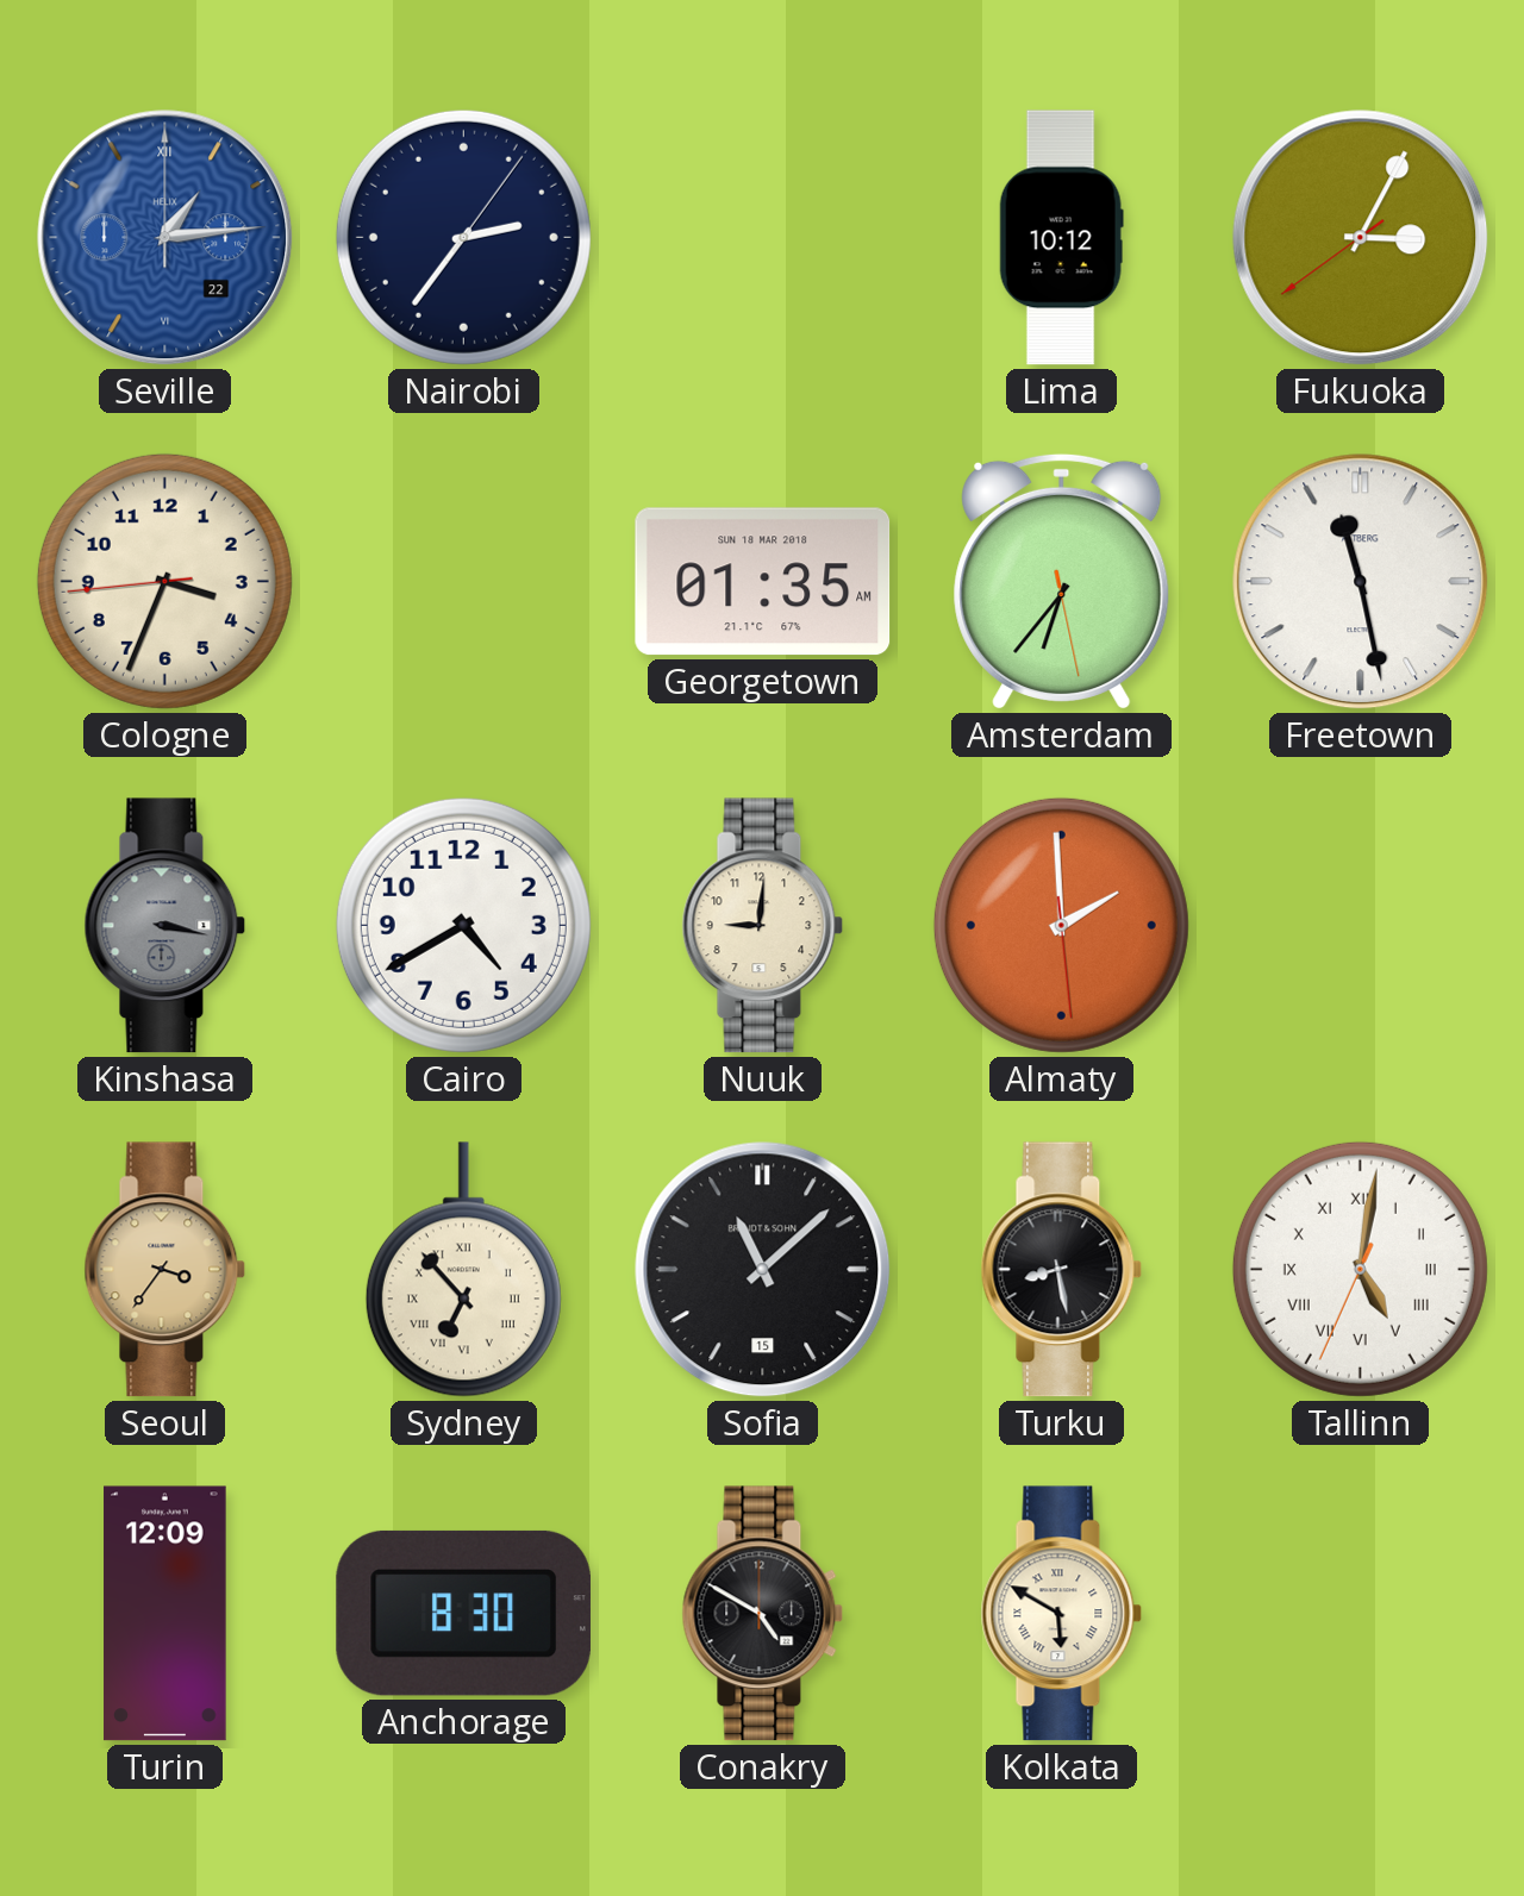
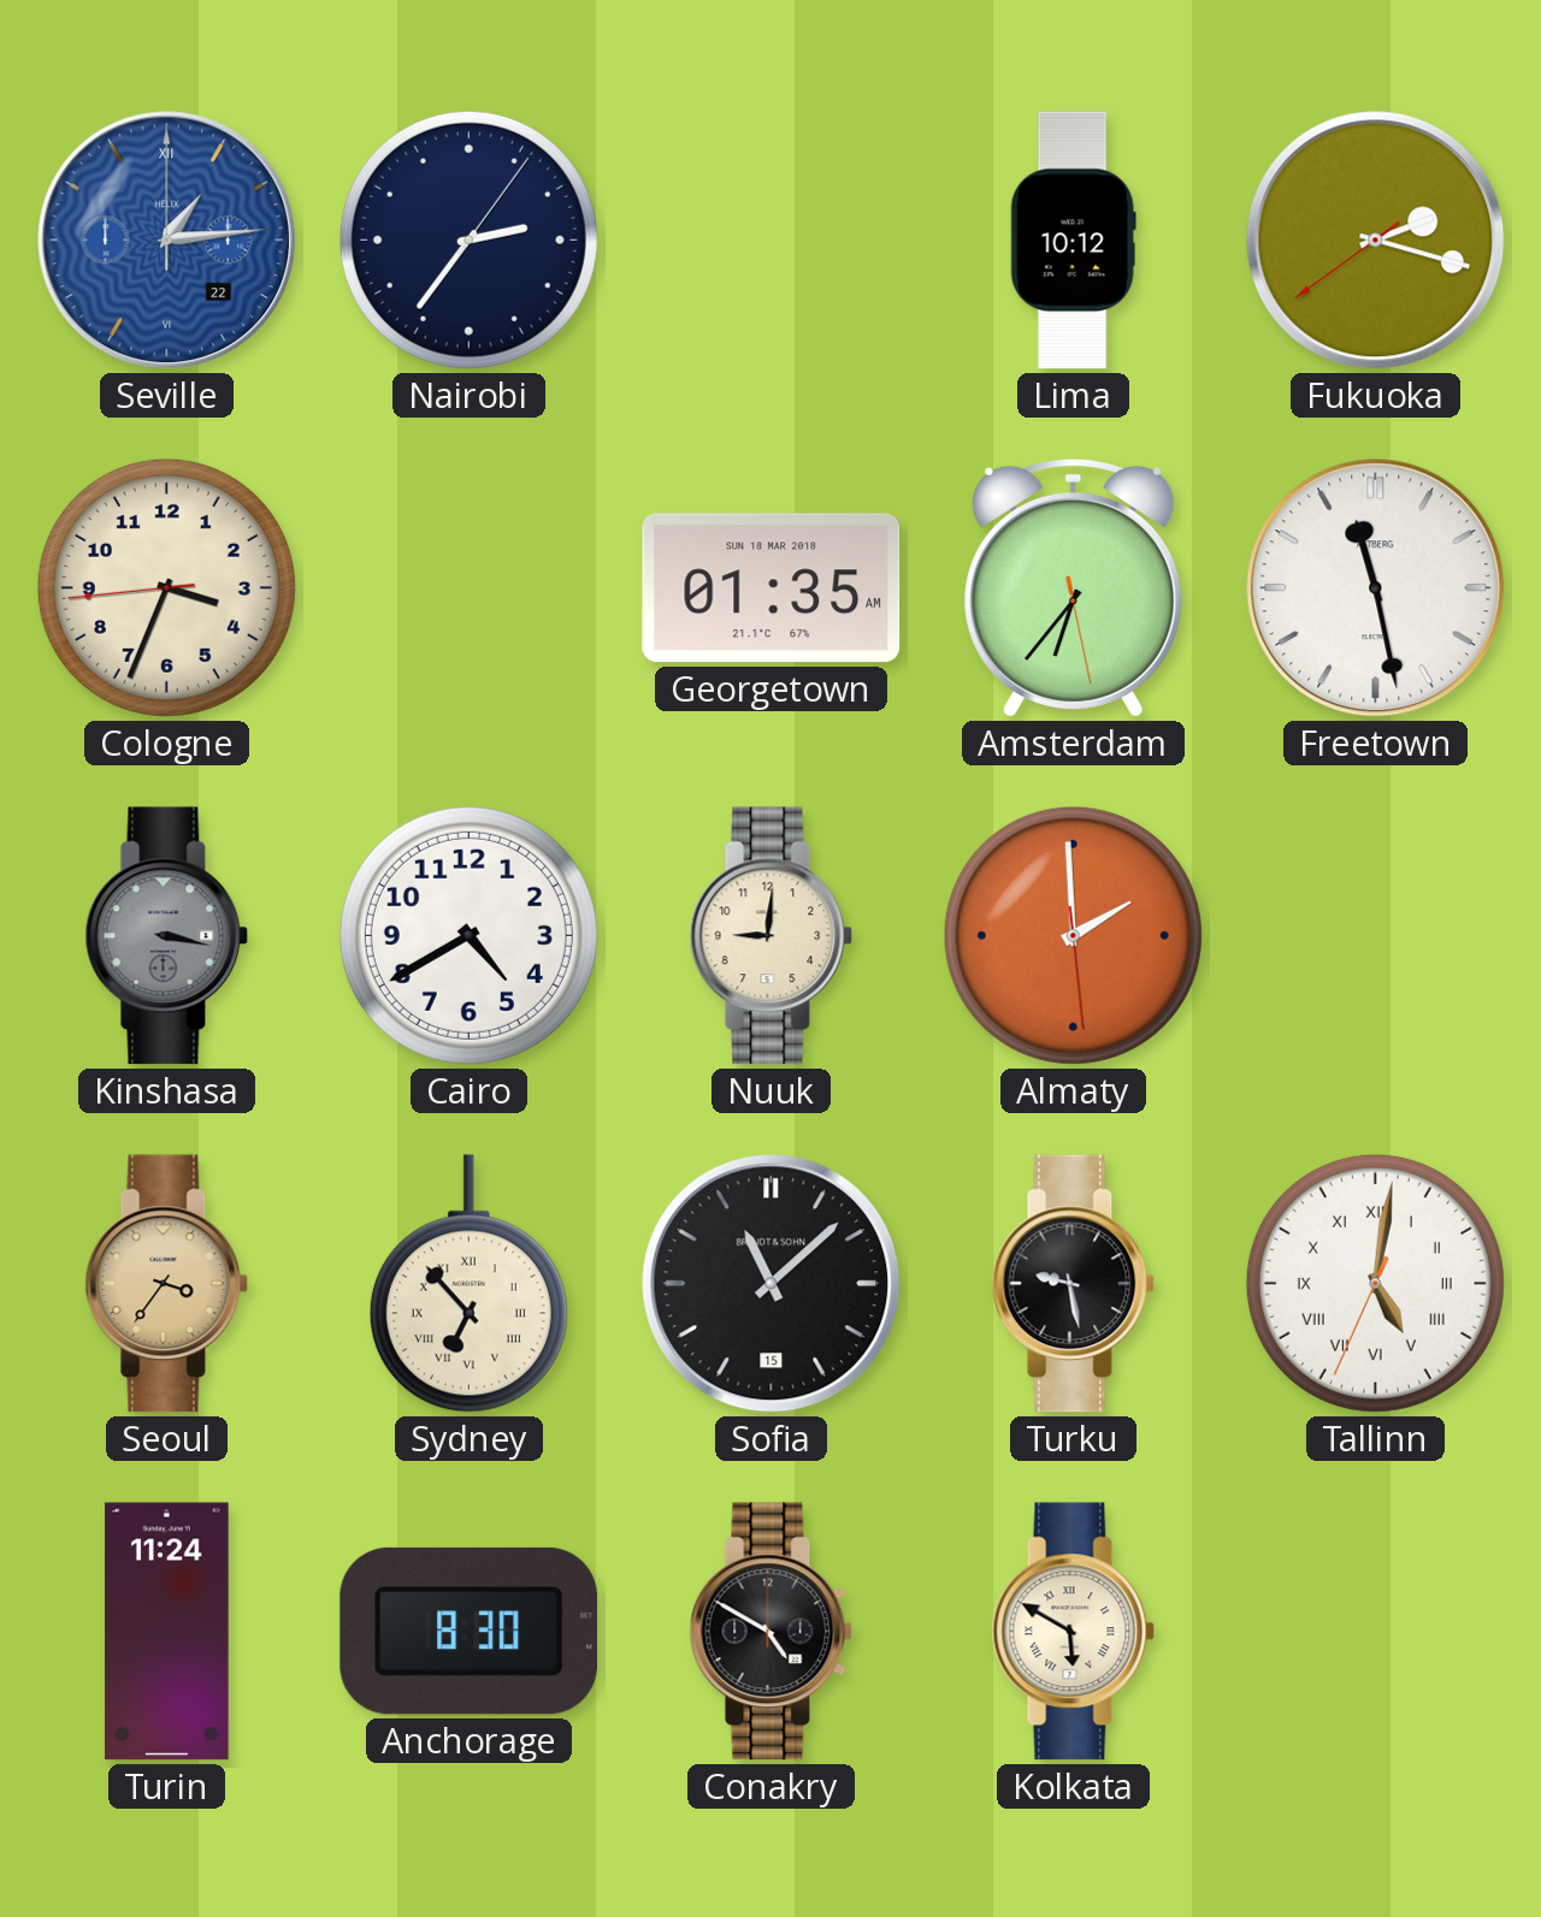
Fukuoka: 3:04 -> 2:17
Turku: 8:28 -> 9:28
Turin: 12:09 -> 11:24
